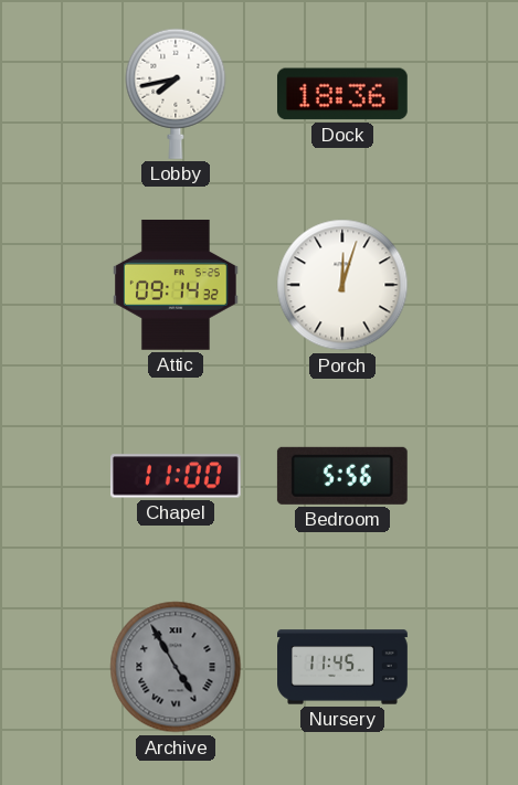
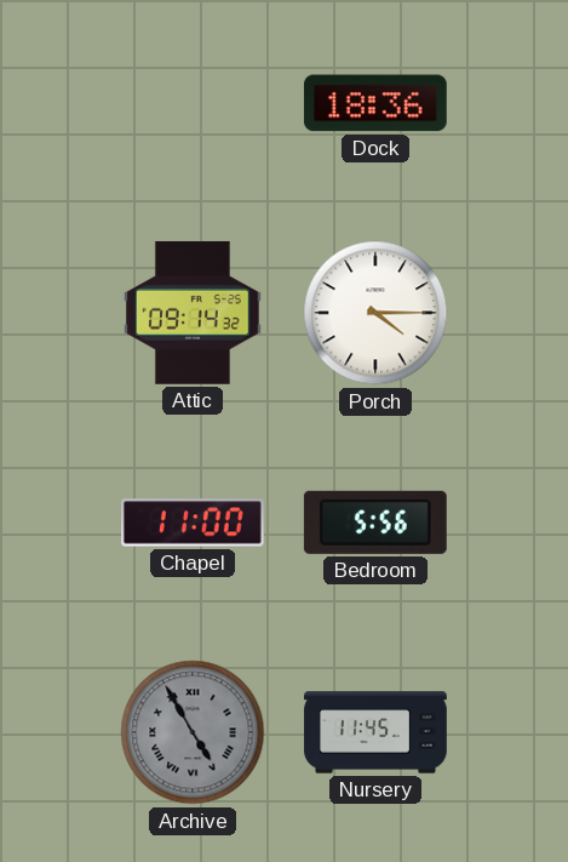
Lobby: 7:43 -> none
Porch: 12:03 -> 4:15
